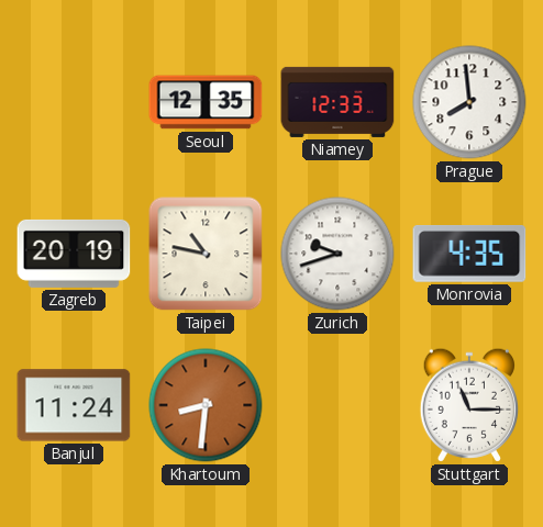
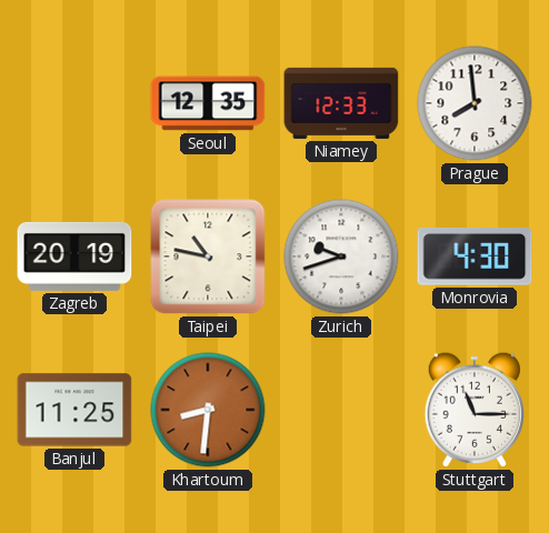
Monrovia: 4:35 -> 4:30
Banjul: 11:24 -> 11:25
